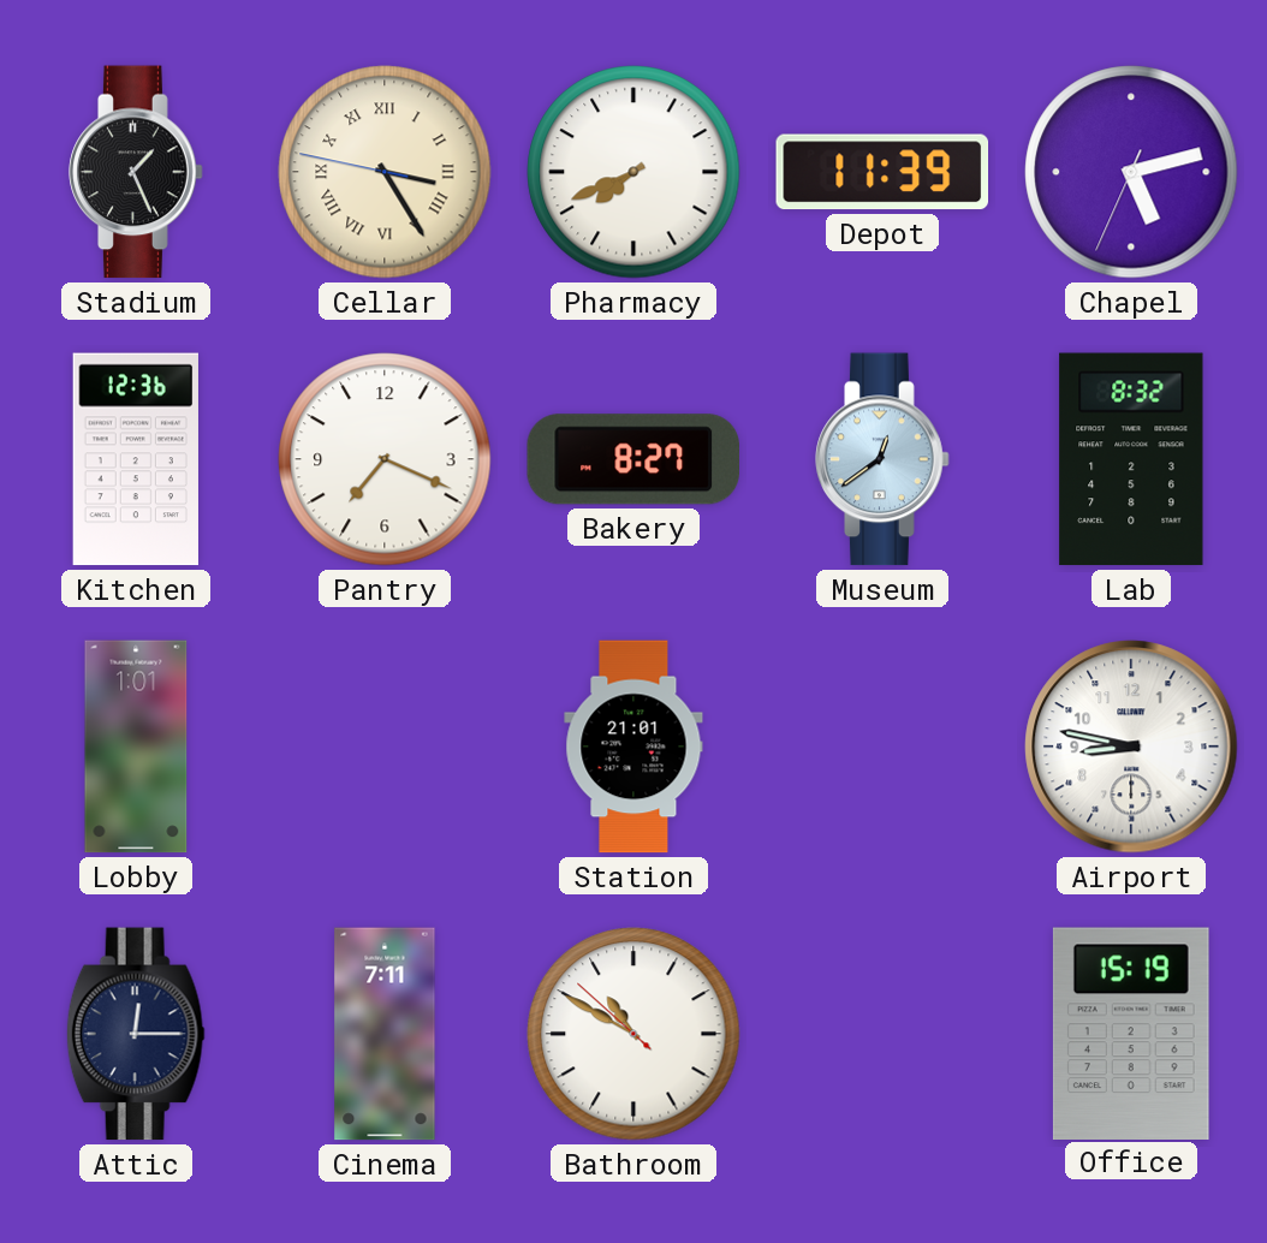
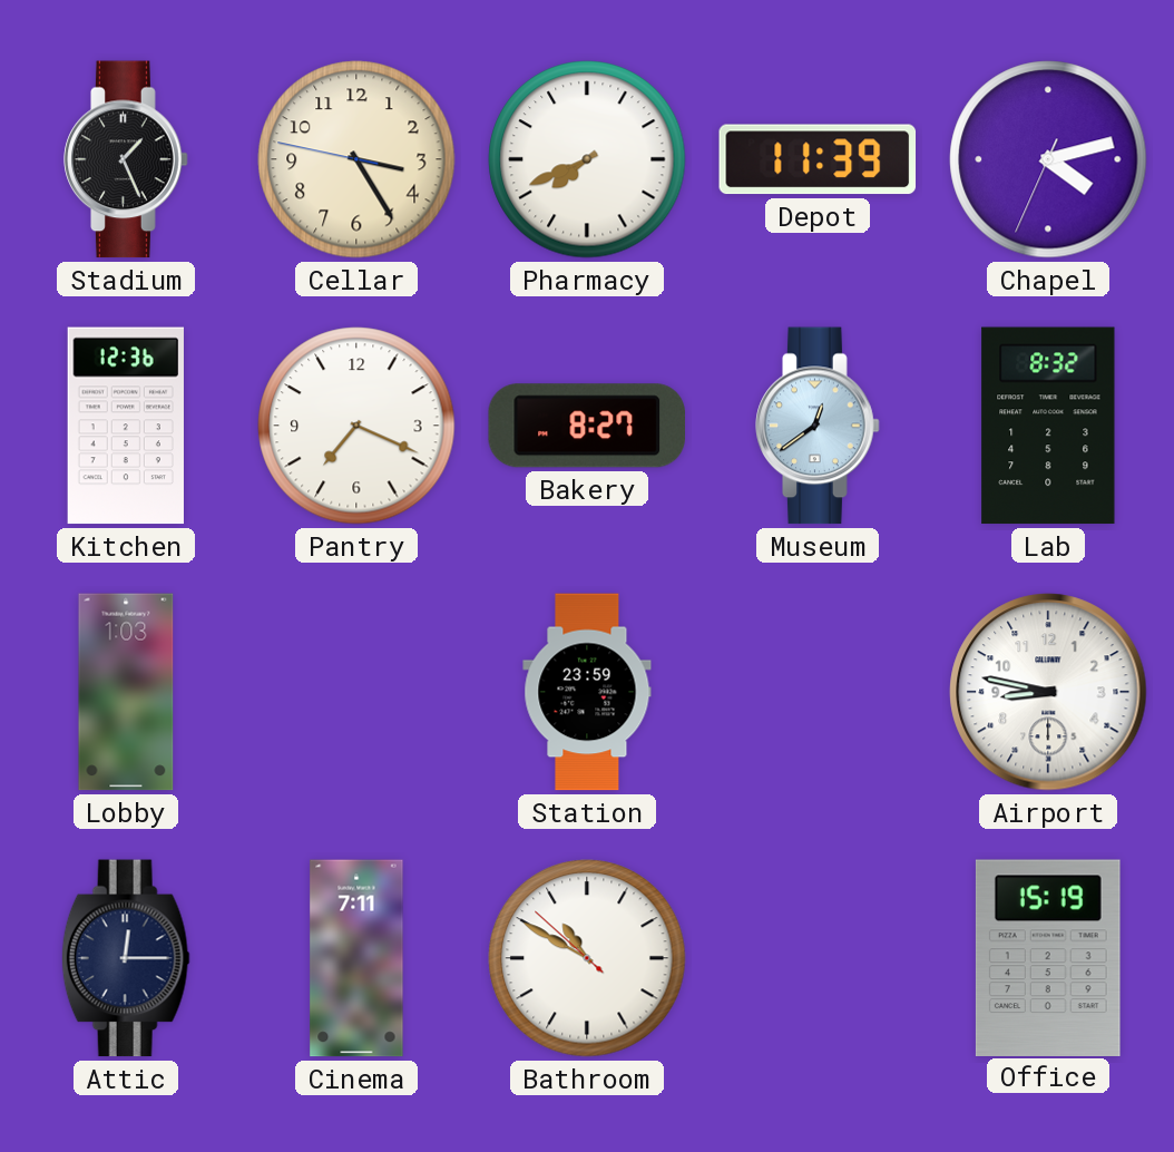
Cellar numerals: Roman -> Arabic
Chapel: 5:12 -> 4:12
Lobby: 1:01 -> 1:03
Station: 21:01 -> 23:59
